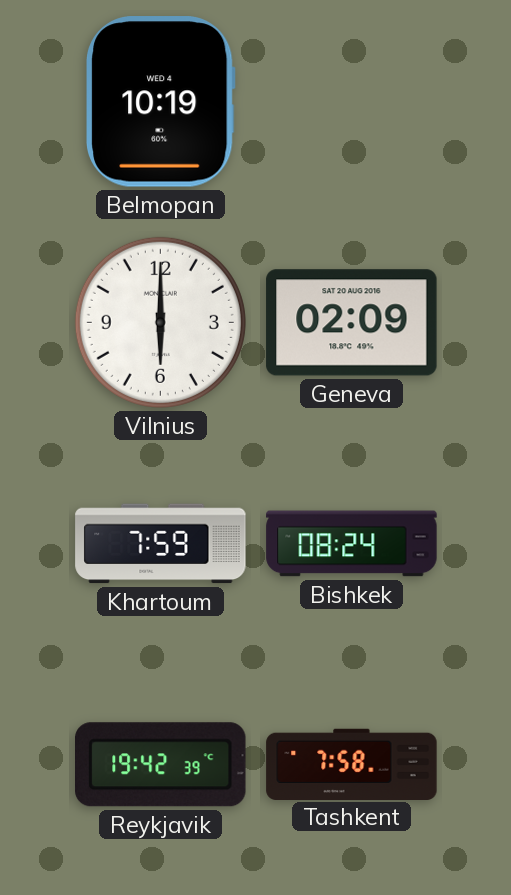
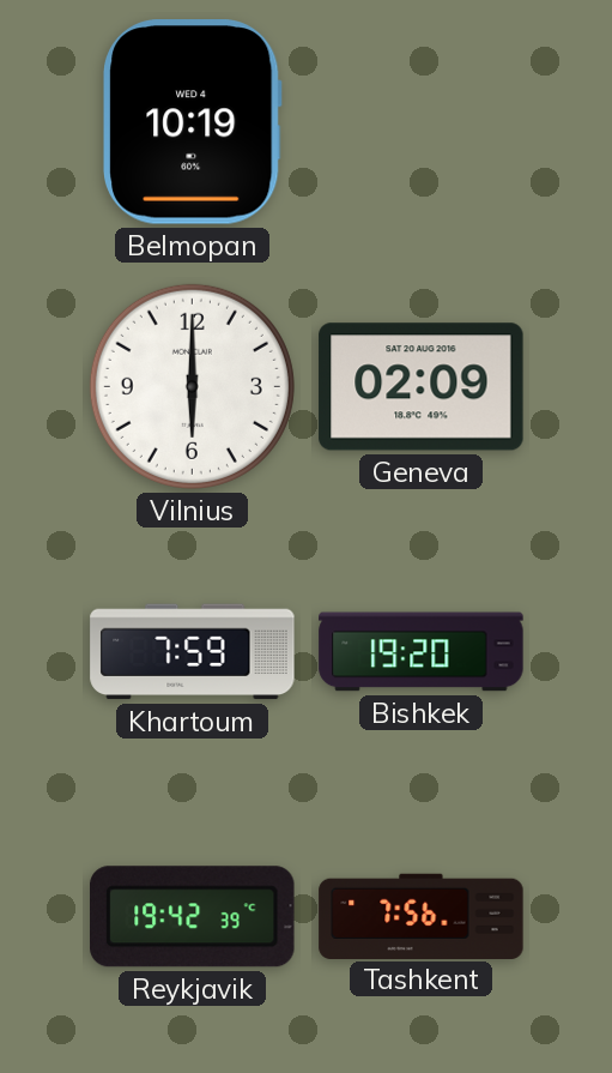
Bishkek: 08:24 -> 19:20
Tashkent: 7:58 -> 7:56
